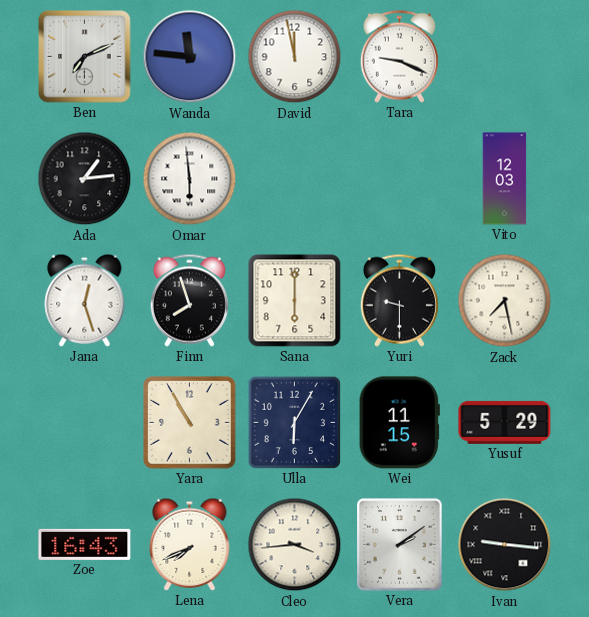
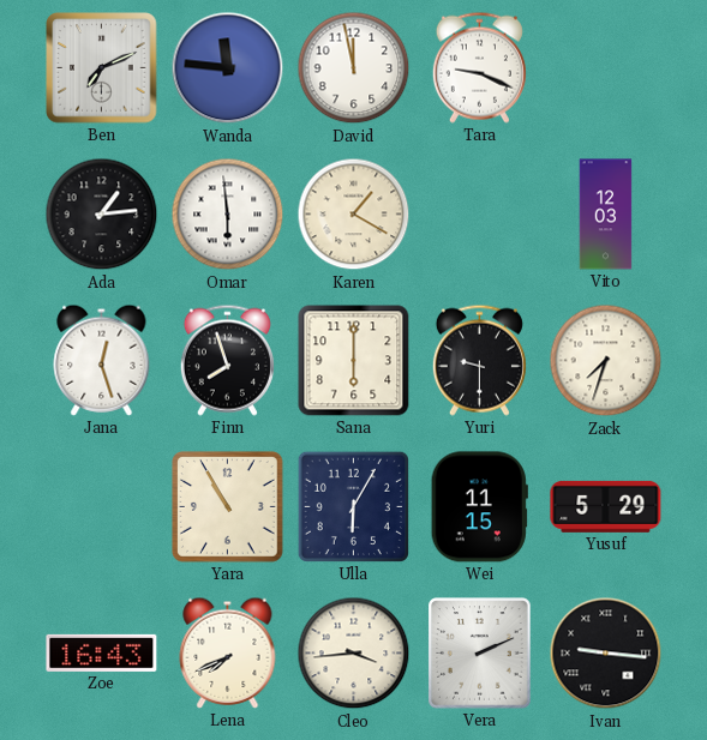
Karen: none -> 1:20
Zack: 7:28 -> 7:33
Vera: 2:09 -> 2:11
